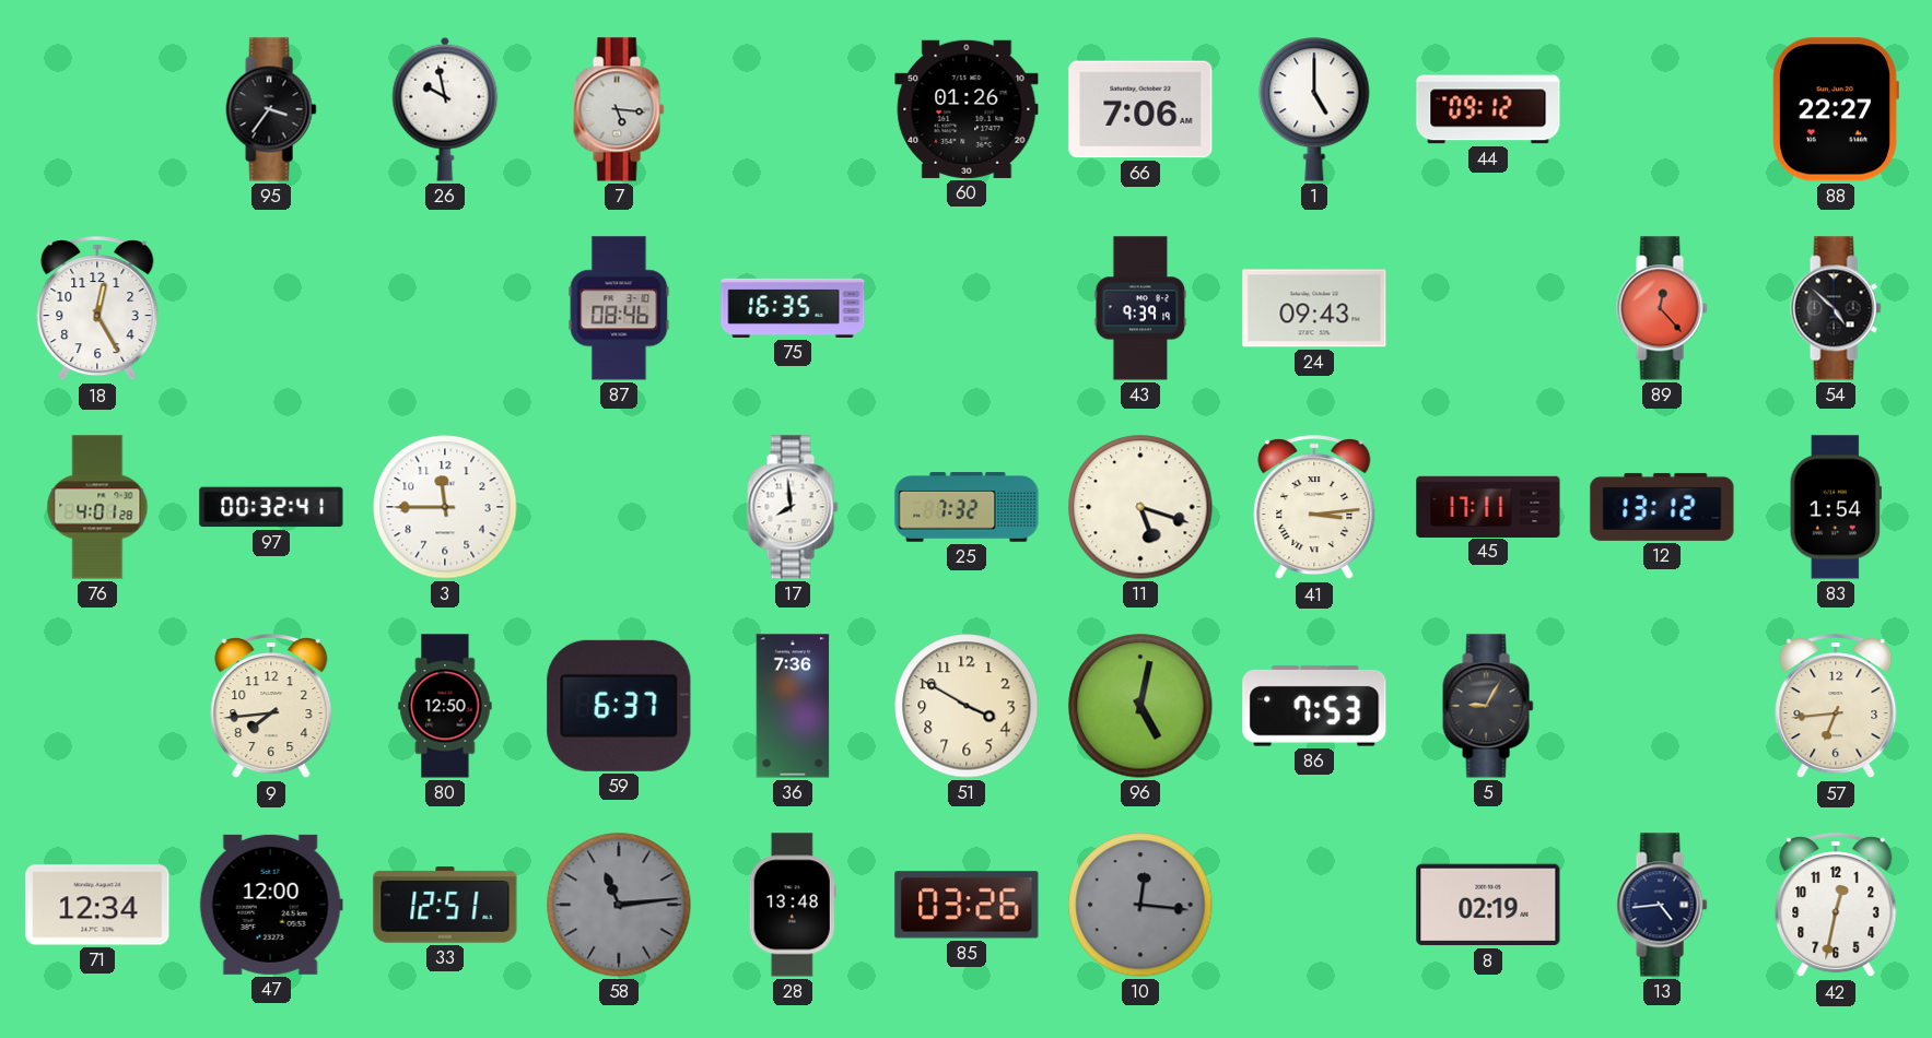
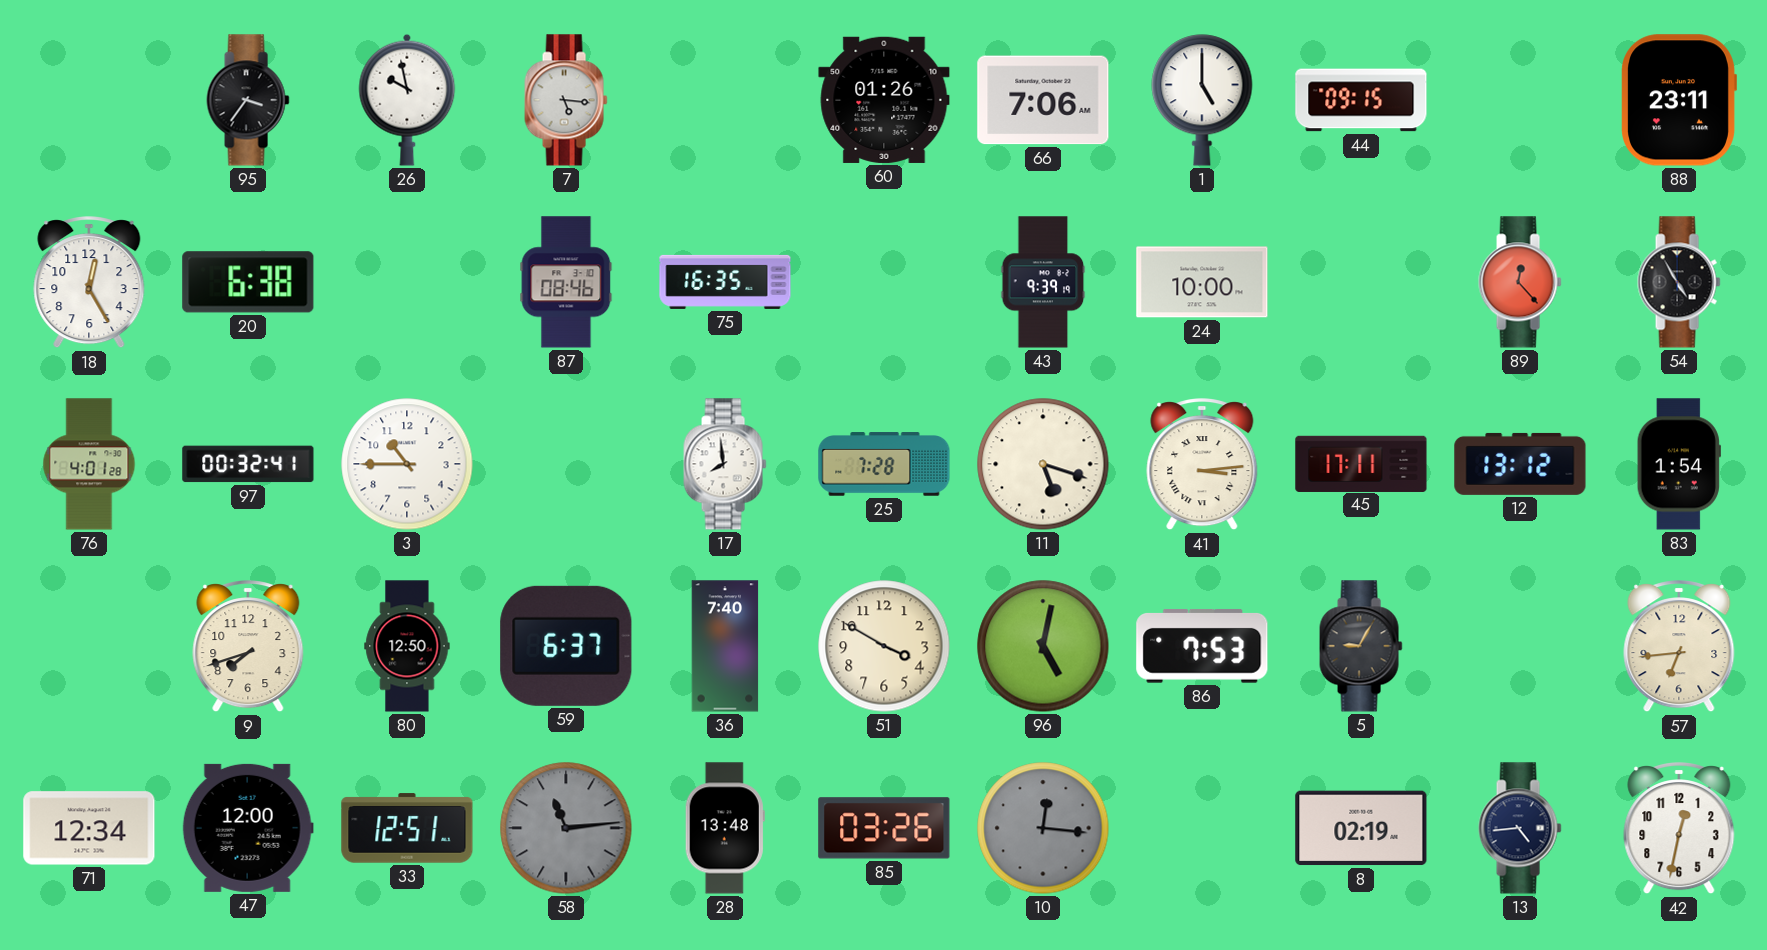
44: 09:12 -> 09:15
88: 22:27 -> 23:11
20: none -> 6:38
24: 09:43 -> 10:00
54: 4:52 -> 4:55
3: 11:45 -> 10:45
25: 7:32 -> 7:28
9: 7:44 -> 7:42
36: 7:36 -> 7:40
